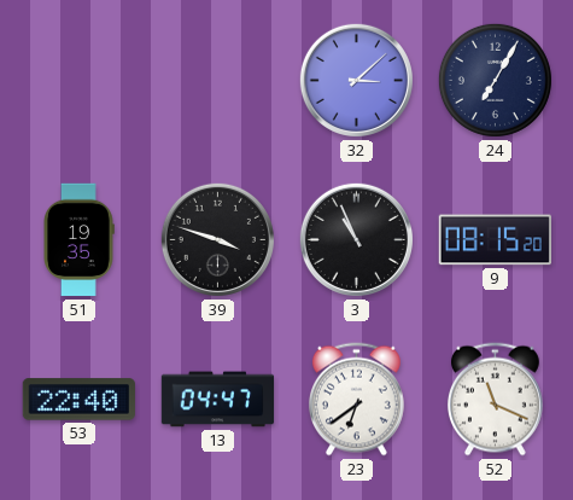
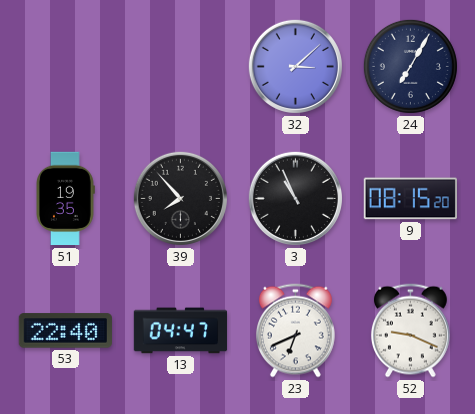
39: 3:48 -> 7:53
23: 6:39 -> 6:41
52: 11:19 -> 9:19
